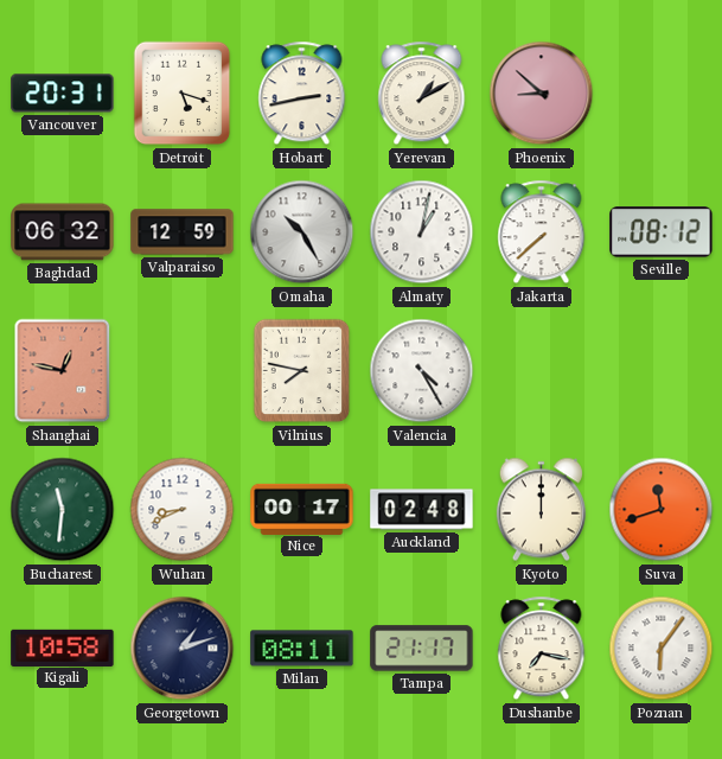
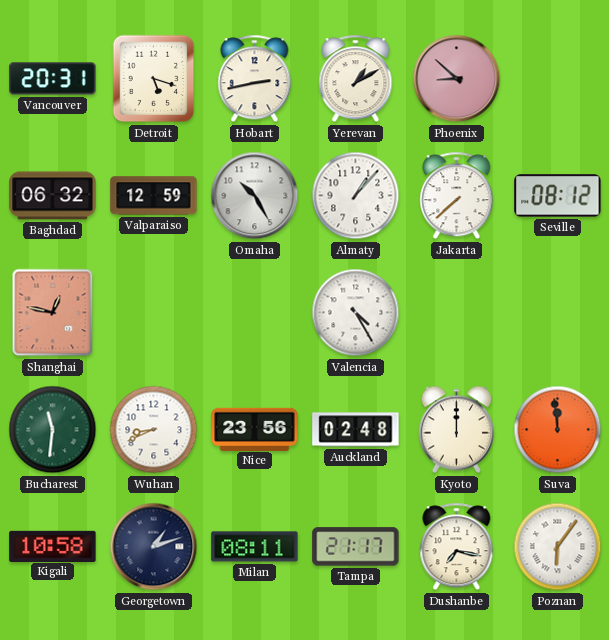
Almaty: 1:02 -> 1:07
Vilnius: 7:47 -> none
Nice: 00:17 -> 23:56
Suva: 11:42 -> 11:59
